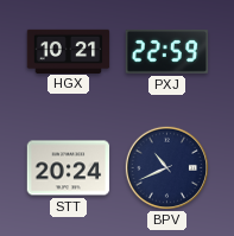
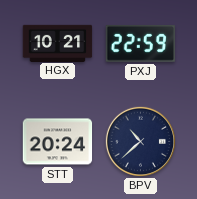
BPV: 10:41 -> 10:38
